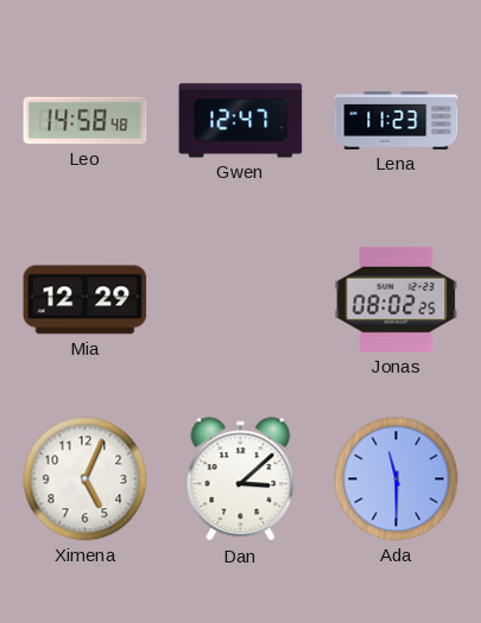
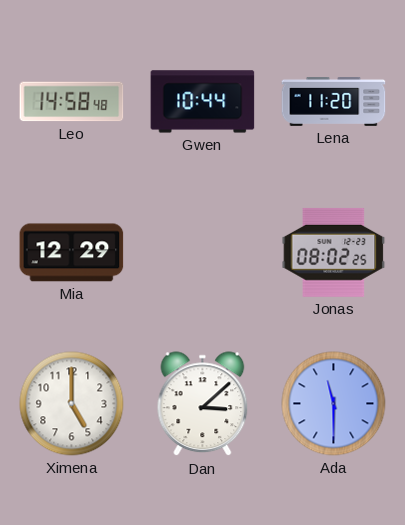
Gwen: 12:47 -> 10:44
Lena: 11:23 -> 11:20
Ximena: 5:04 -> 5:00
